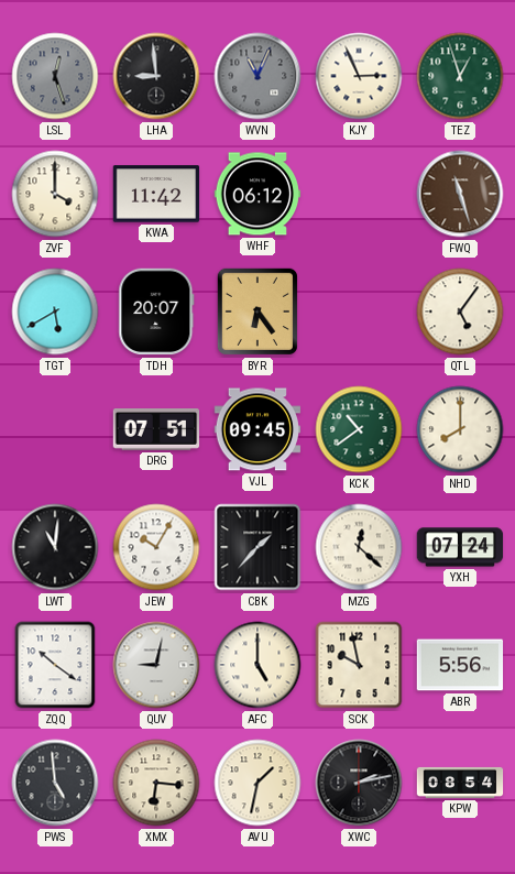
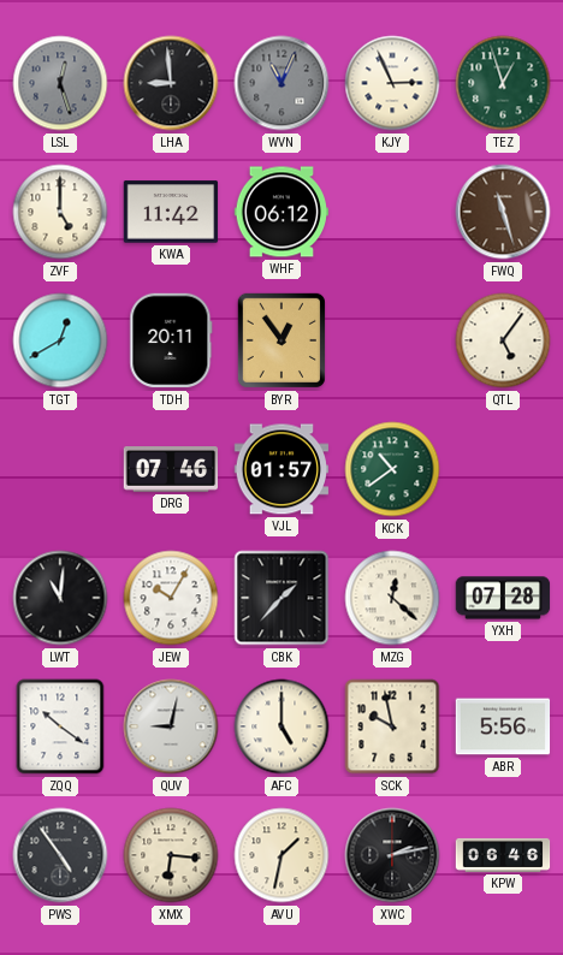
ZVF: 4:00 -> 5:00
TGT: 5:40 -> 12:40
TDH: 20:07 -> 20:11
BYR: 6:24 -> 12:54
DRG: 07:51 -> 07:46
VJL: 09:45 -> 01:57
NHD: 8:00 -> none
YXH: 07:24 -> 07:28
PWS: 4:59 -> 4:54
KPW: 08:54 -> 06:46
